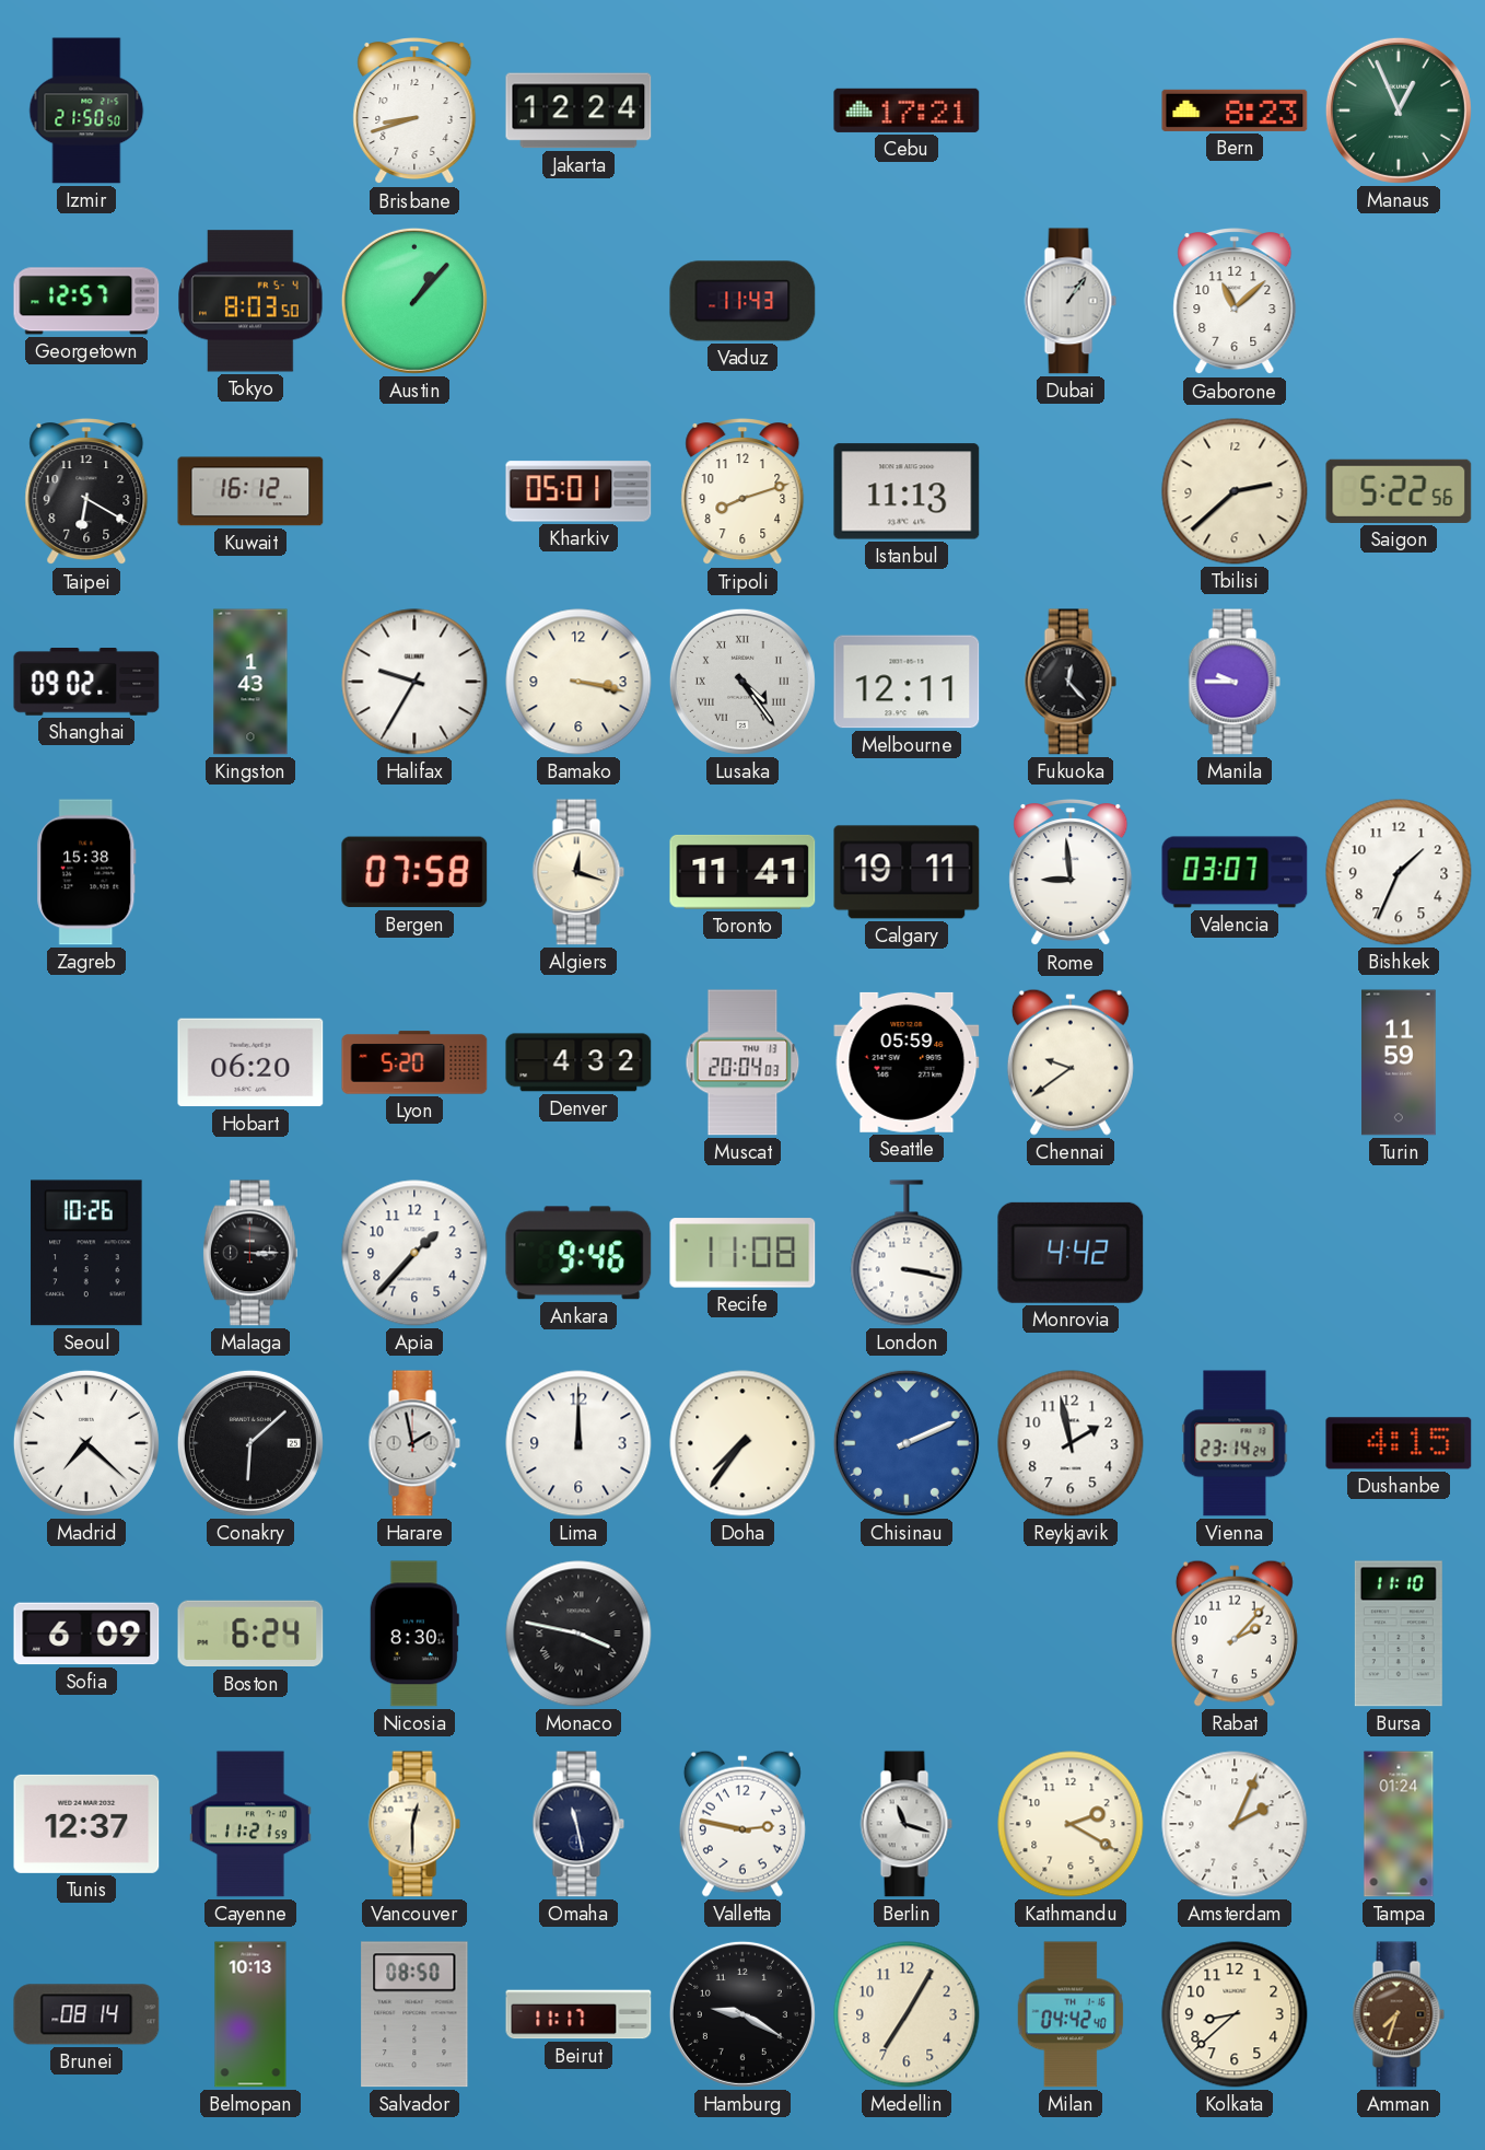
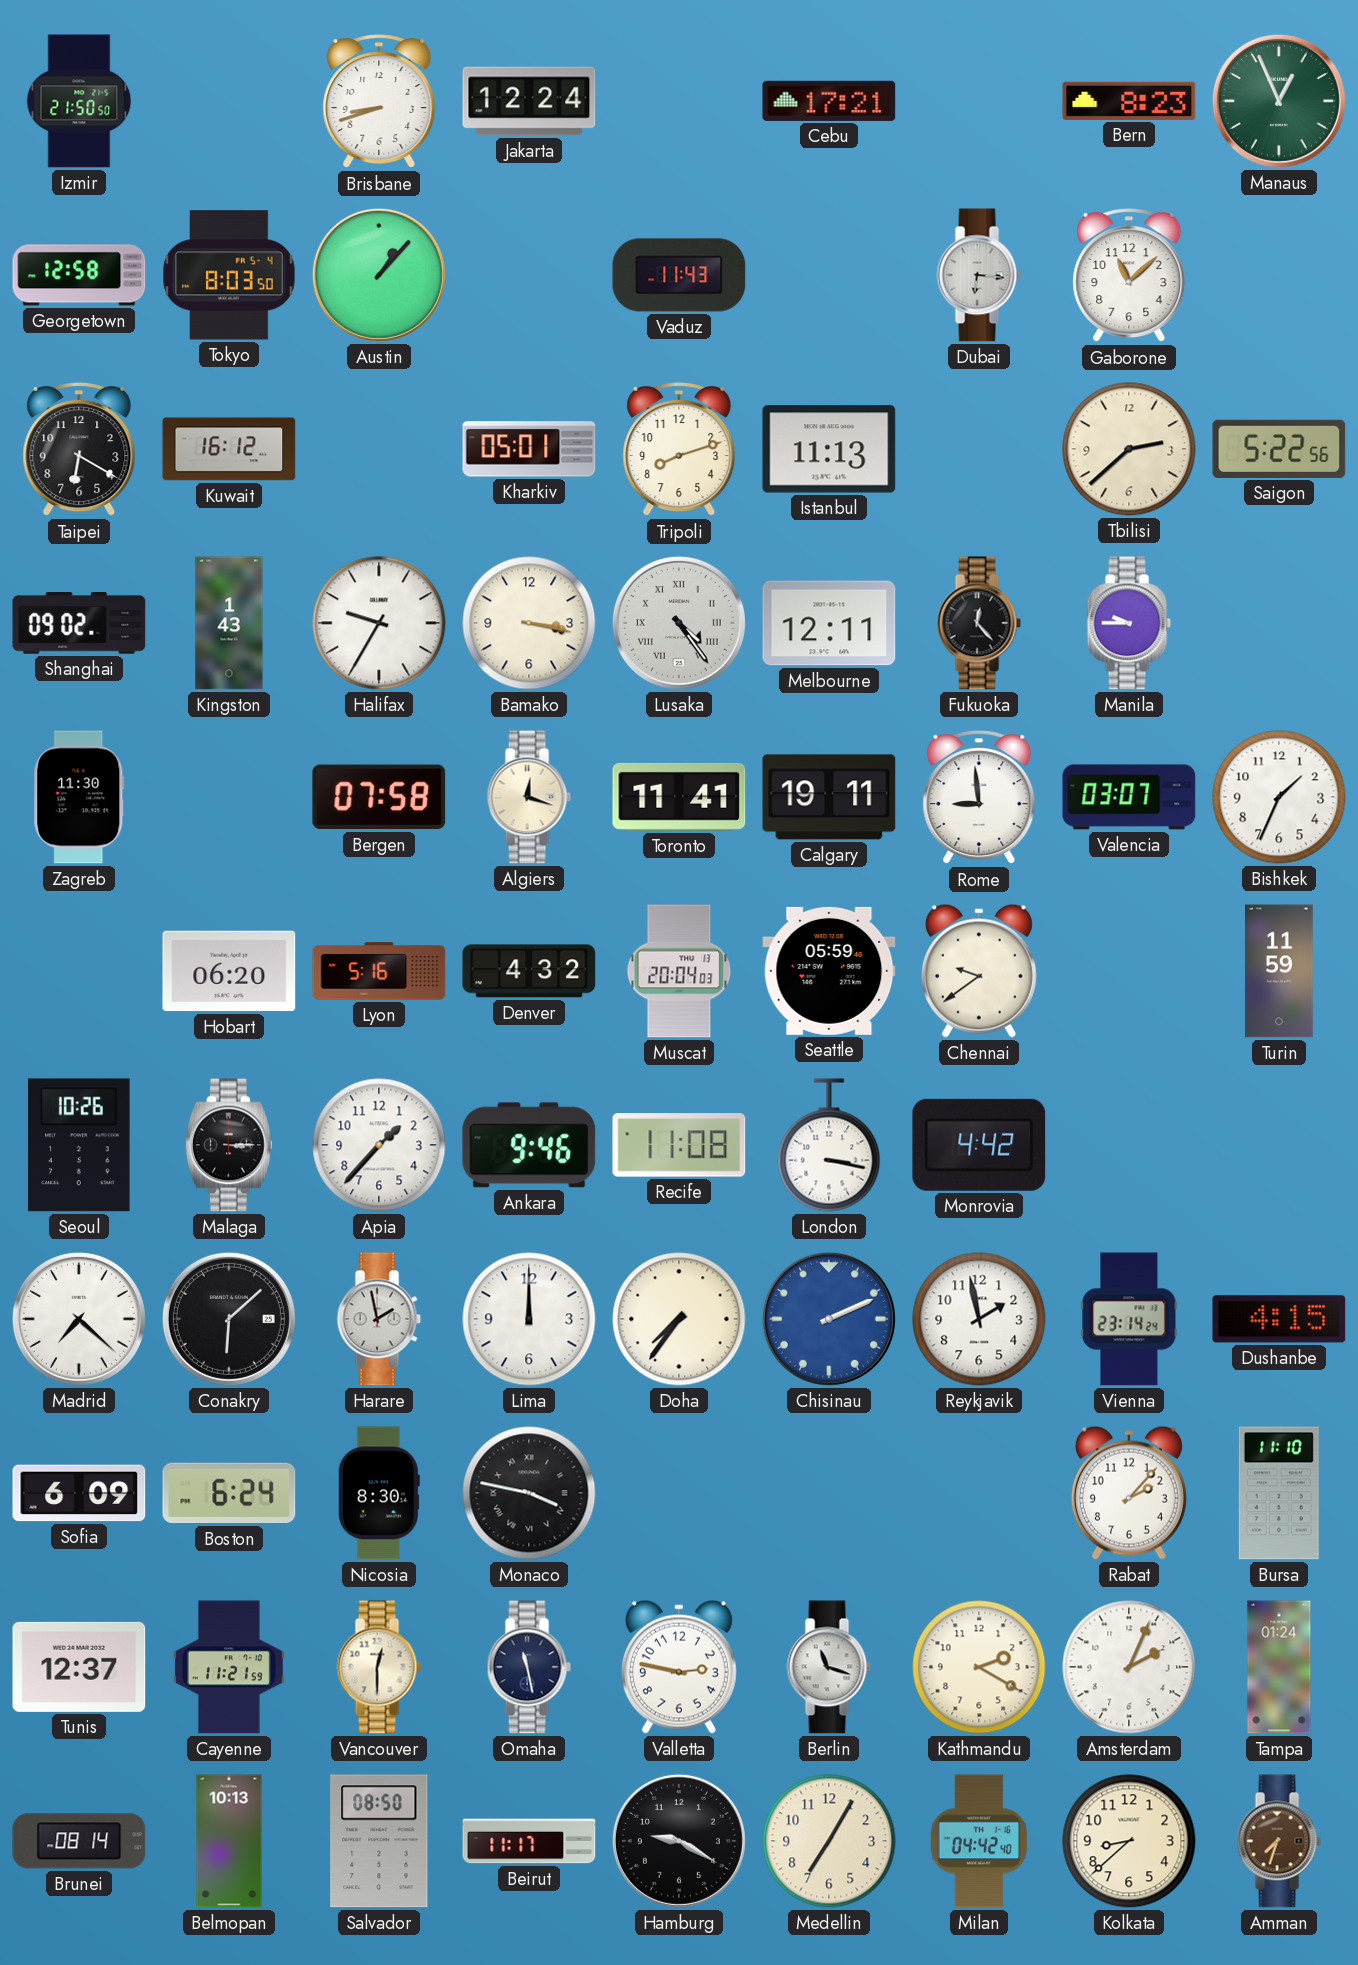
Georgetown: 12:57 -> 12:58
Dubai: 1:06 -> 6:16
Zagreb: 15:38 -> 11:30
Lyon: 5:20 -> 5:16
